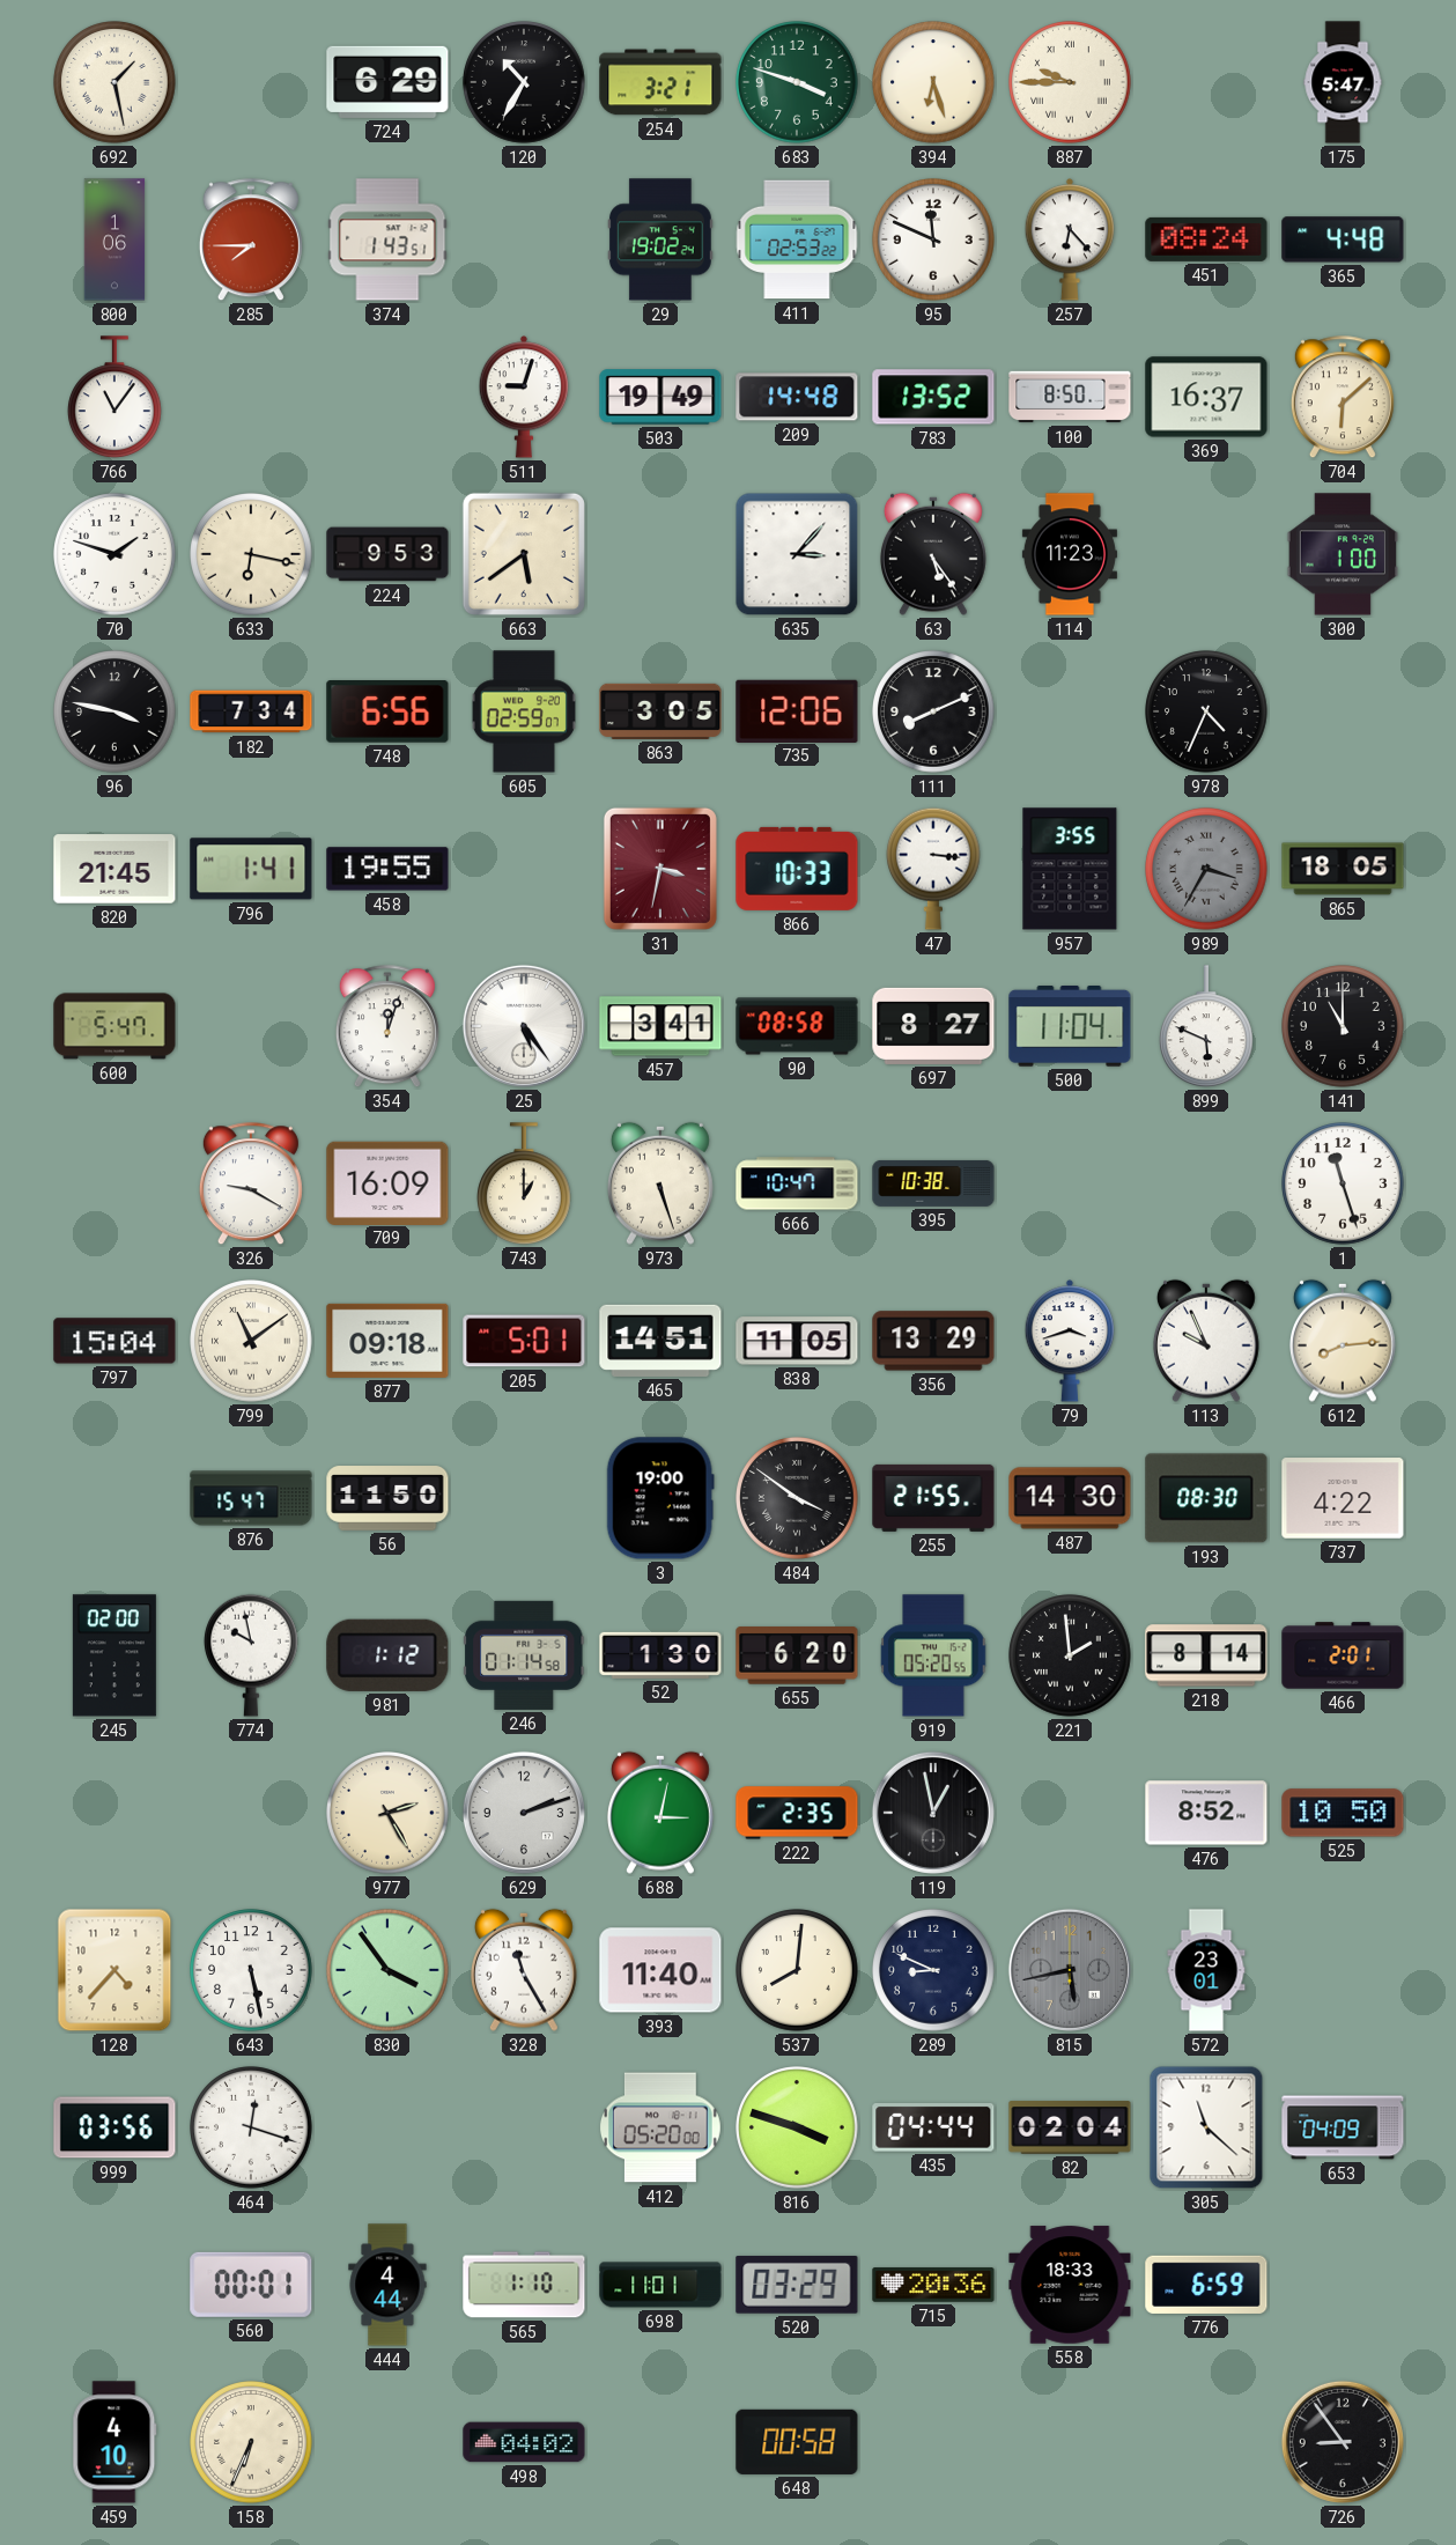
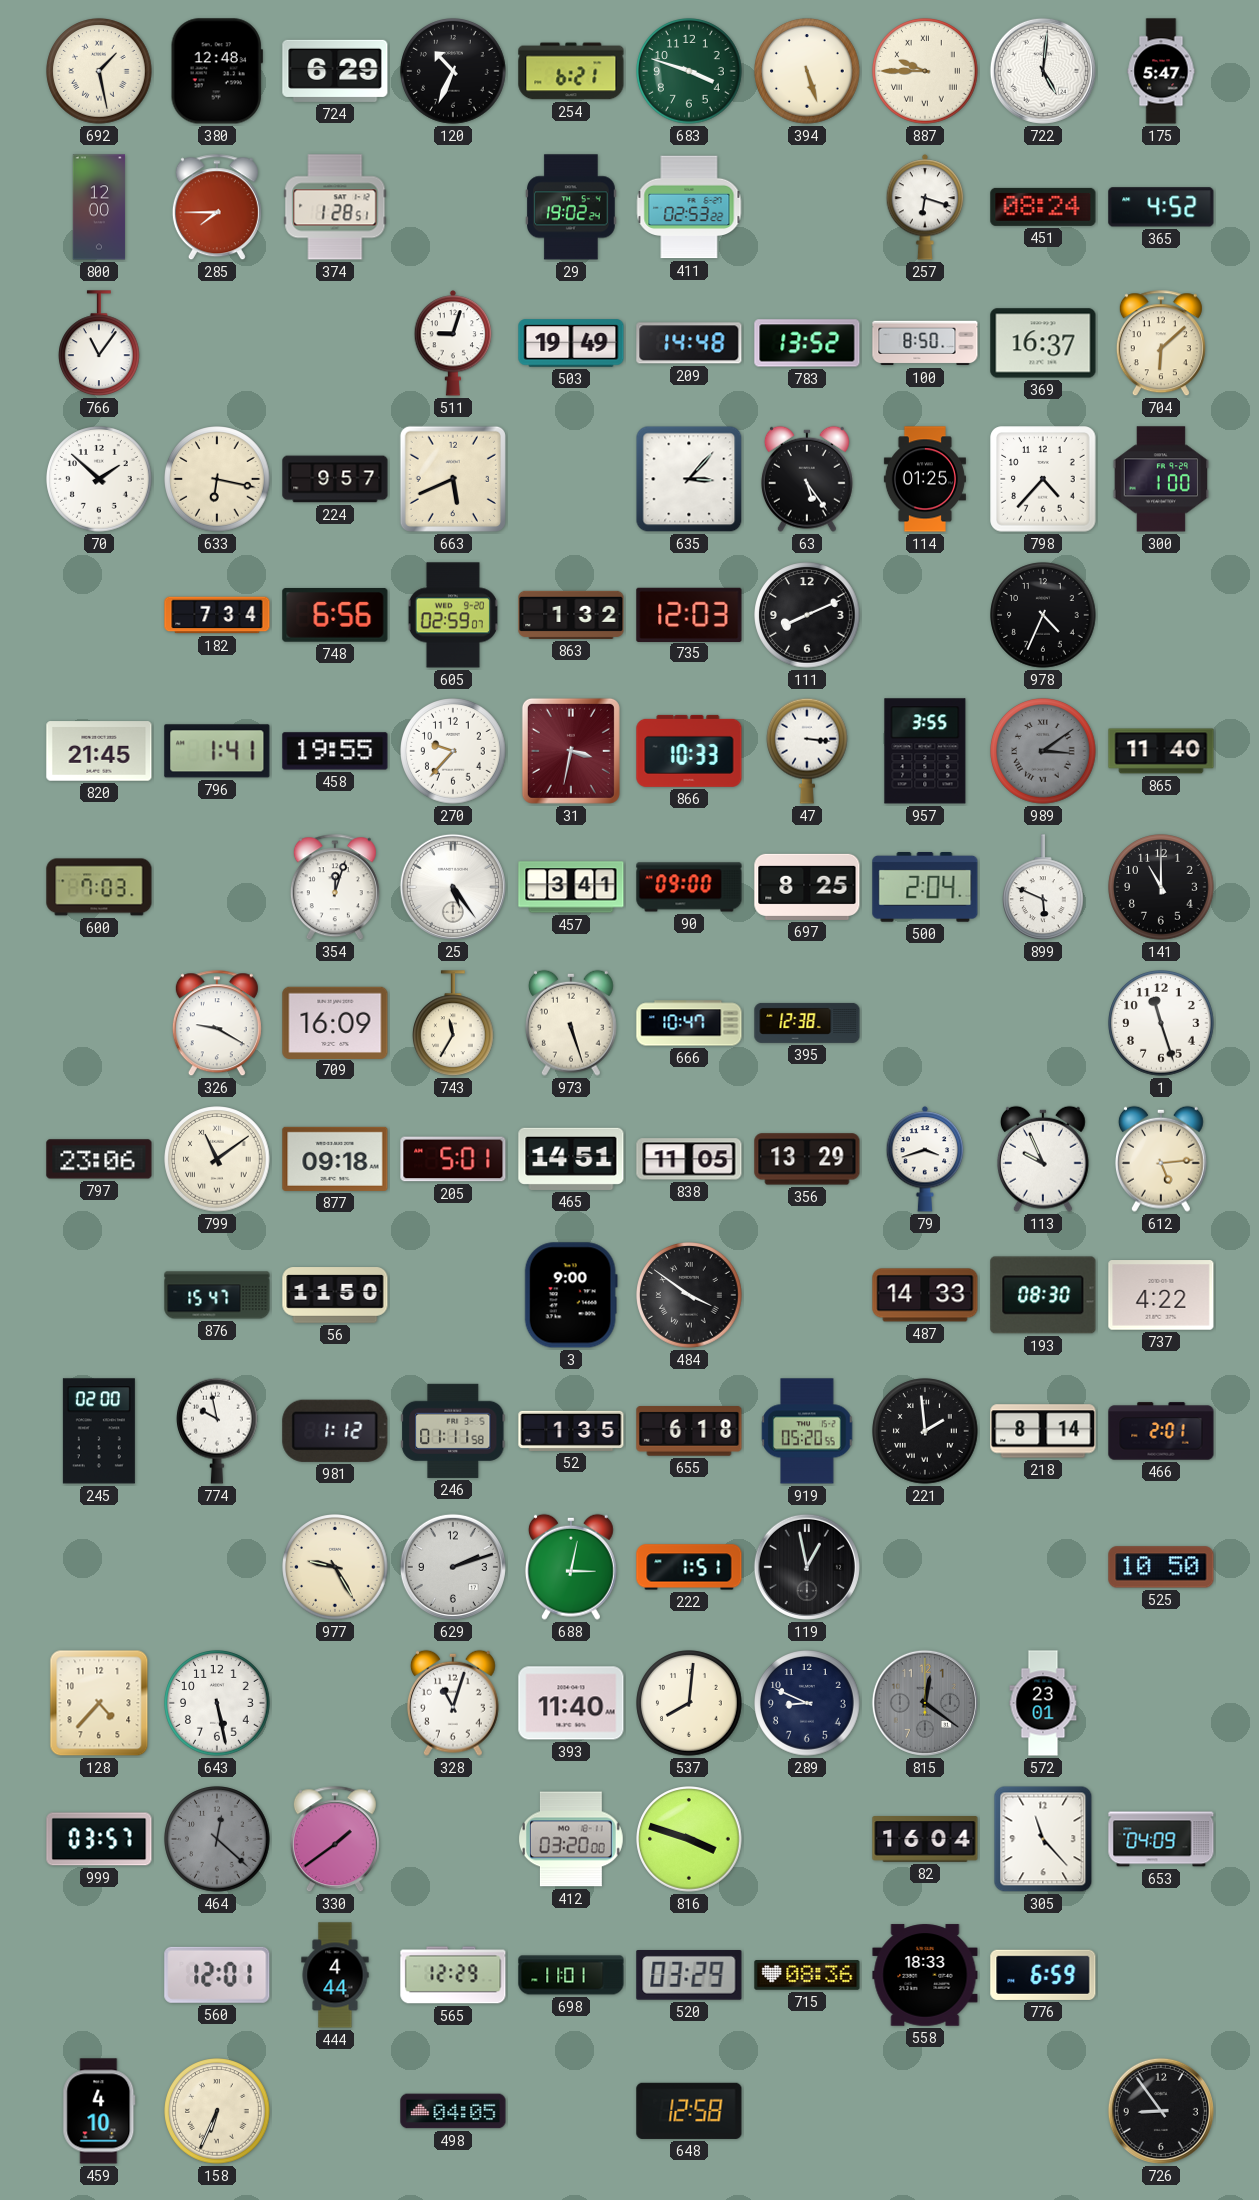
380: none -> 12:48
120: 10:35 -> 10:34
254: 3:21 -> 6:21
394: 6:27 -> 5:27
722: none -> 5:01
800: 1:06 -> 12:00
374: 1:43 -> 1:28
95: 11:49 -> none
257: 6:23 -> 6:18
365: 4:48 -> 4:52
70: 1:48 -> 1:52
224: 9:53 -> 9:57
663: 5:39 -> 5:41
114: 11:23 -> 01:25
798: none -> 4:37
96: 3:47 -> none
863: 3:05 -> 1:32
735: 12:06 -> 12:03
270: none -> 9:37
989: 3:35 -> 3:09
865: 18:05 -> 11:40
600: 5:47 -> 7:03
90: 08:58 -> 09:00
697: 8:27 -> 8:25
500: 11:04 -> 2:04
743: 1:00 -> 11:35
395: 10:38 -> 12:38
797: 15:04 -> 23:06
612: 8:14 -> 5:14
3: 19:00 -> 9:00
255: 21:55 -> none
487: 14:30 -> 14:33
246: 01:14 -> 01:11
52: 1:30 -> 1:35
655: 6:20 -> 6:18
977: 2:25 -> 9:25
222: 2:35 -> 1:51
476: 8:52 -> none
830: 3:54 -> none
328: 11:25 -> 11:03
815: 5:43 -> 12:21
999: 03:56 -> 03:57
464: 12:18 -> 12:22
464 dial: white -> grey
330: none -> 1:39
412: 05:20 -> 03:20
435: 04:44 -> none
82: 02:04 -> 16:04
305: 11:22 -> 11:23
560: 00:01 -> 12:01
565: 1:10 -> 12:29
715: 20:36 -> 08:36
498: 04:02 -> 04:05
648: 00:58 -> 12:58
